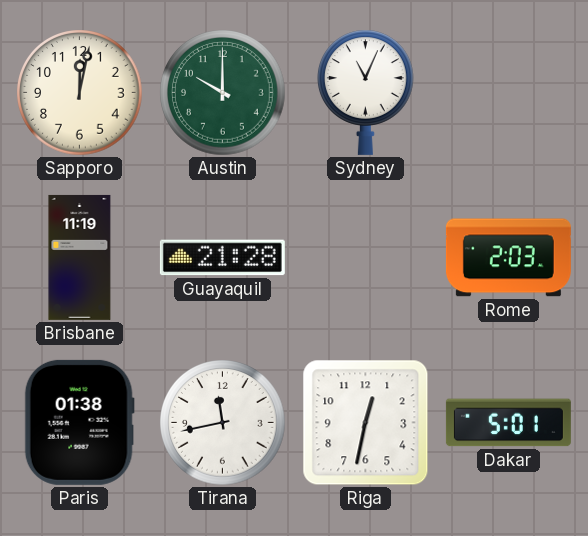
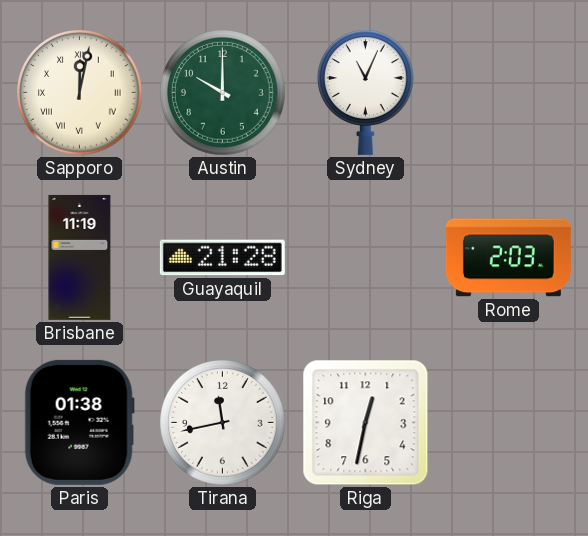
Sapporo numerals: Arabic -> Roman
Dakar: 5:01 -> none
